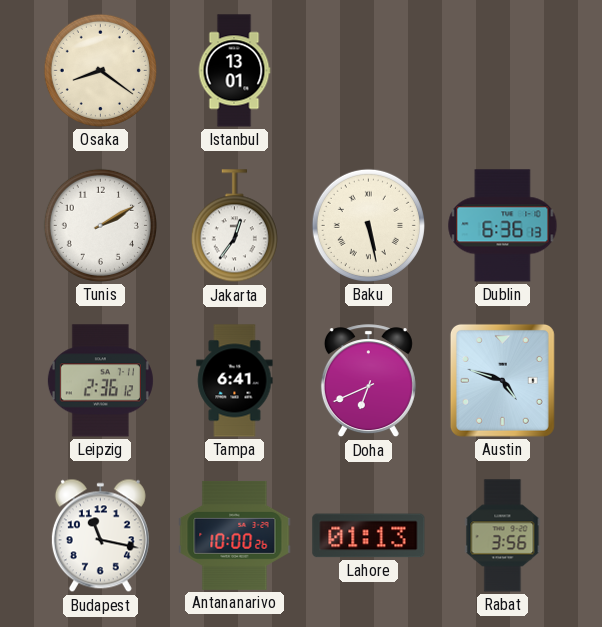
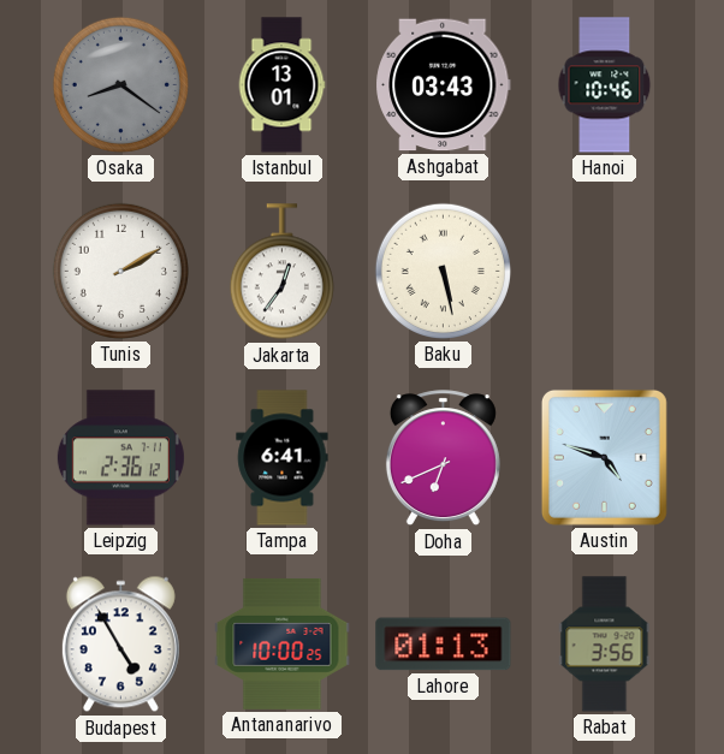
Osaka dial: cream -> grey
Ashgabat: none -> 03:43
Hanoi: none -> 10:46
Dublin: 6:36 -> none
Budapest: 11:17 -> 4:55
Antananarivo: 10:00:26 -> 10:00:25
